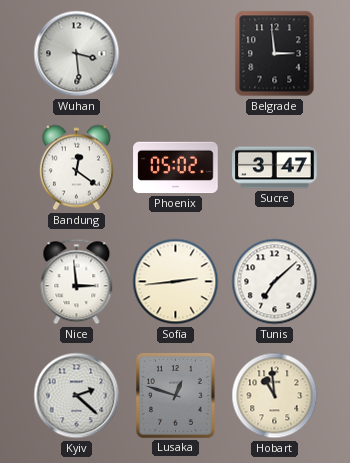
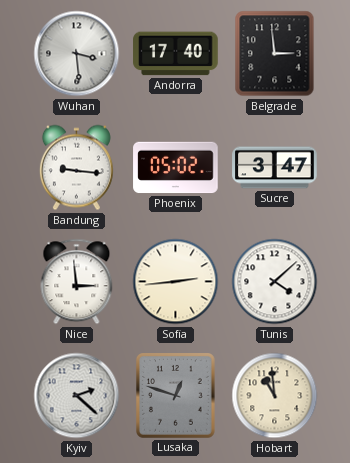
Andorra: none -> 17:40
Bandung: 12:21 -> 9:16
Tunis: 7:08 -> 4:08
